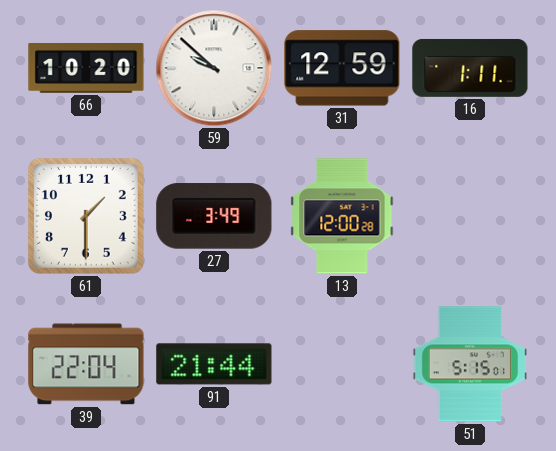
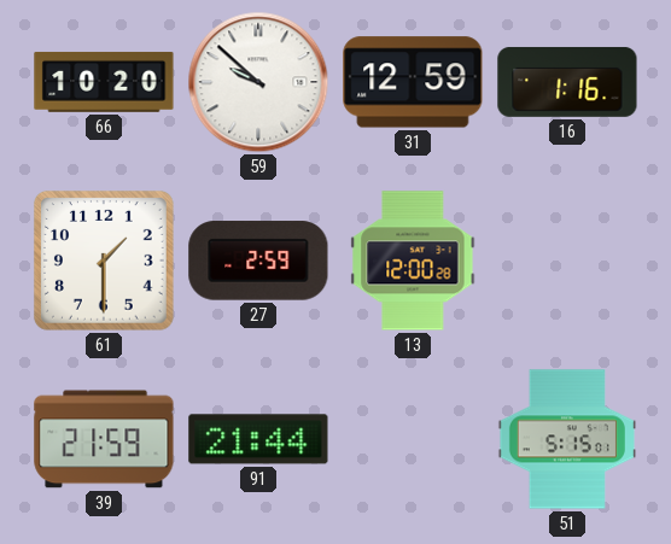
16: 1:11 -> 1:16
27: 3:49 -> 2:59
39: 22:04 -> 21:59
